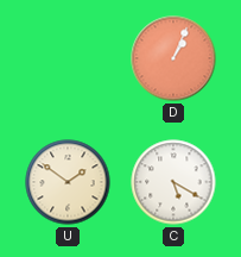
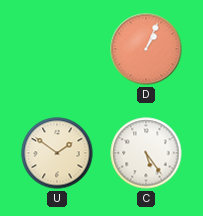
C: 5:20 -> 5:24
